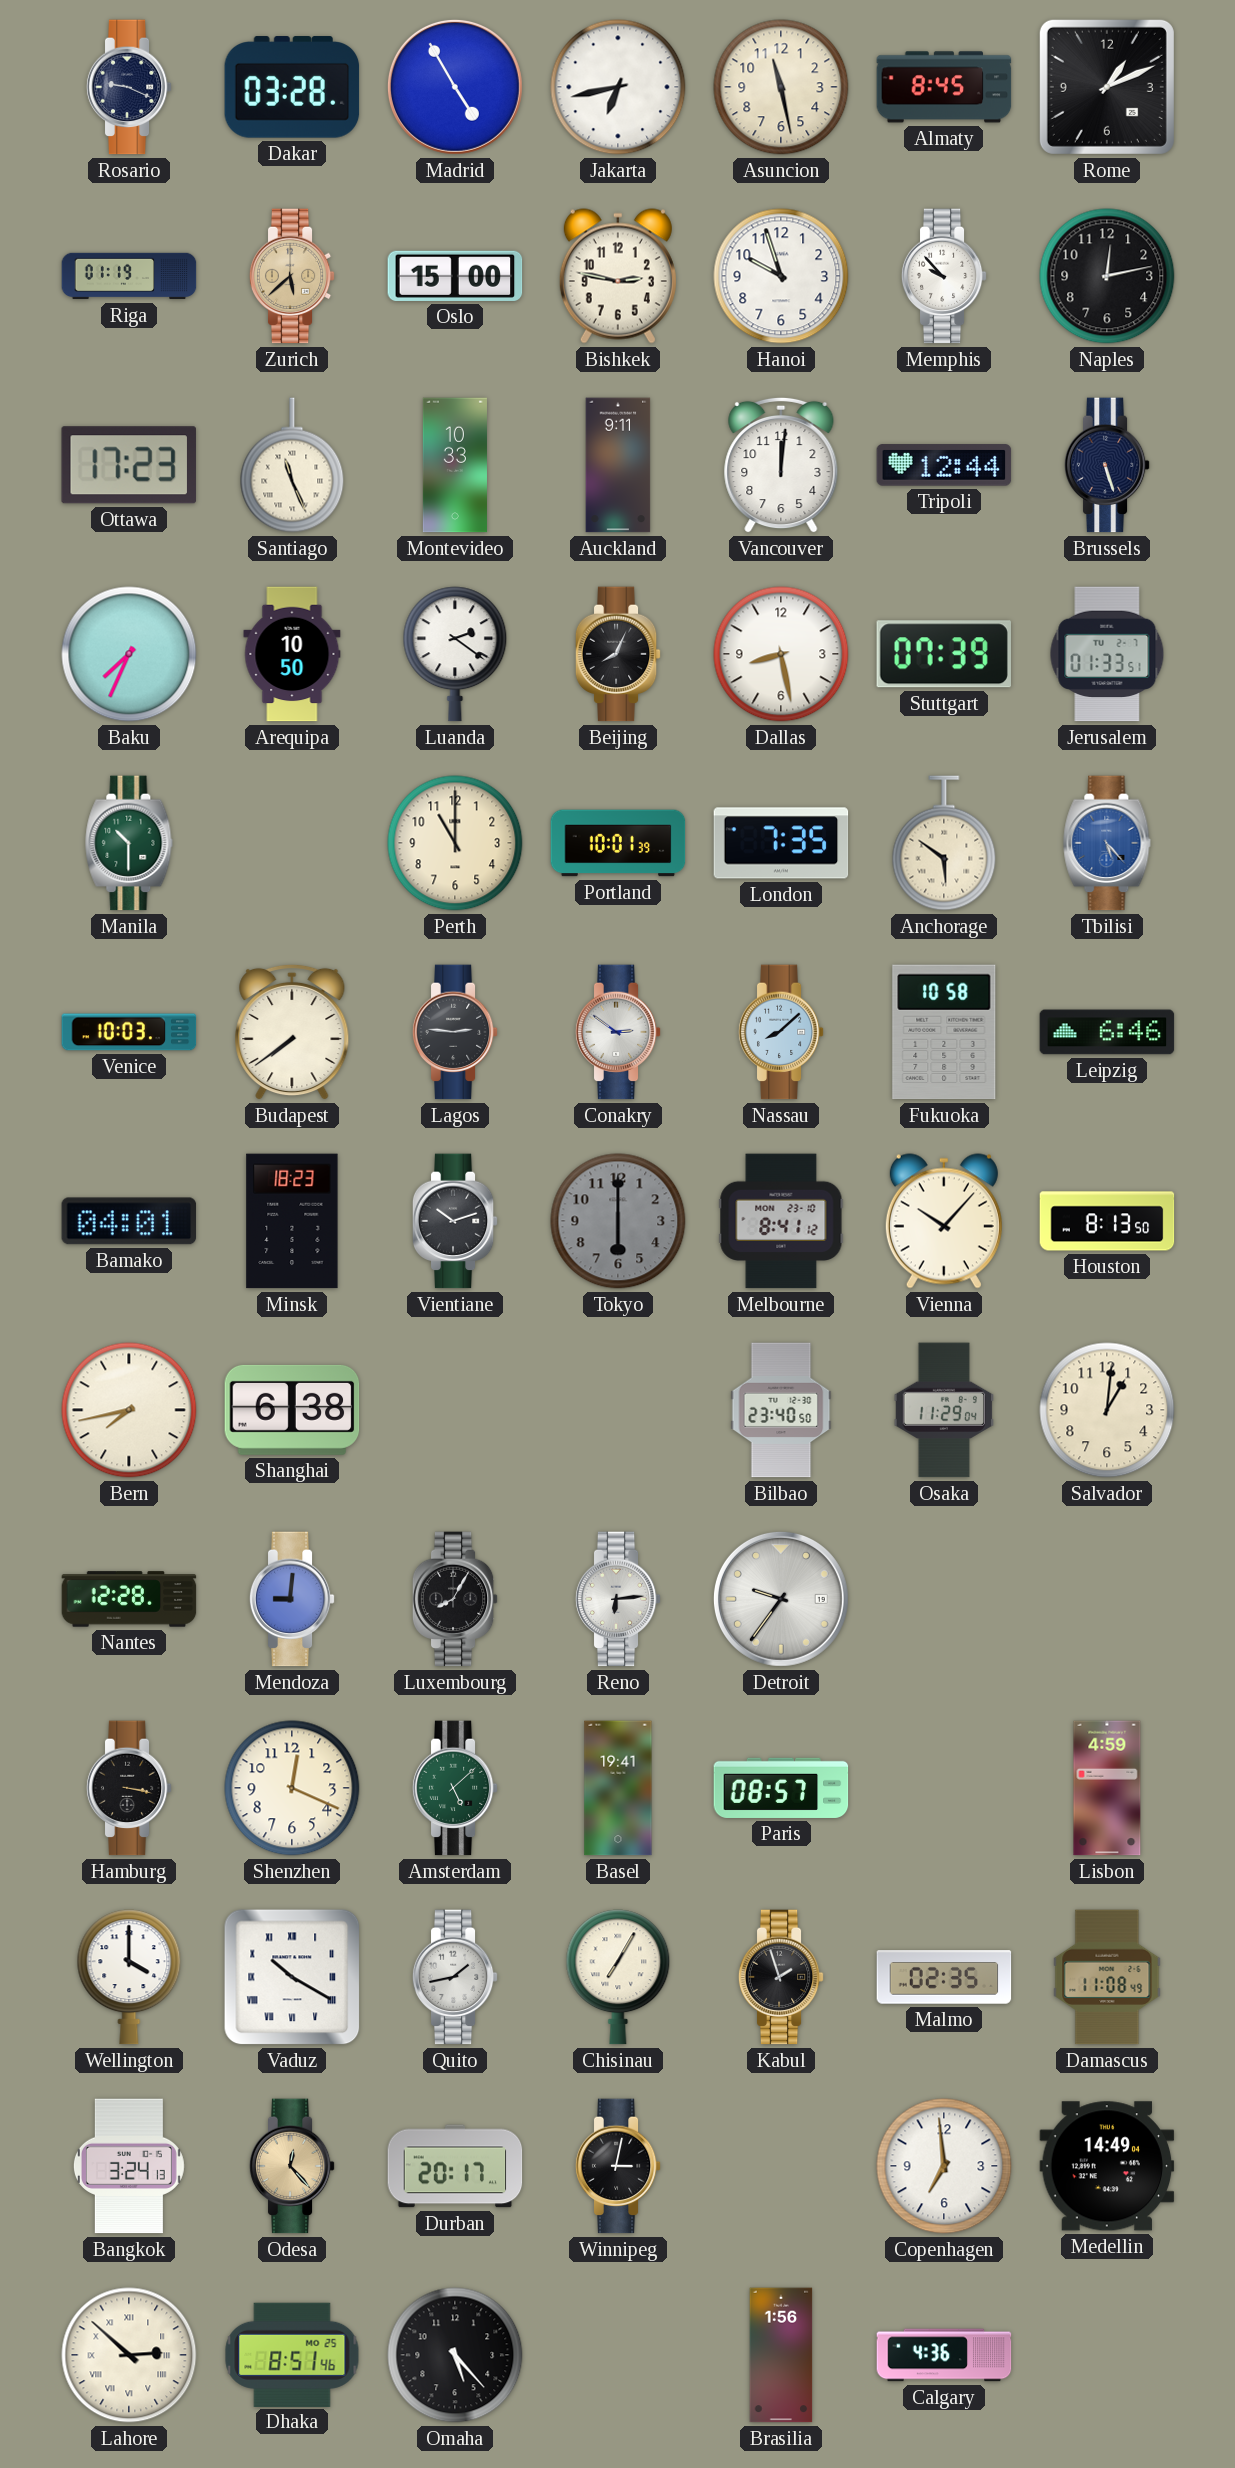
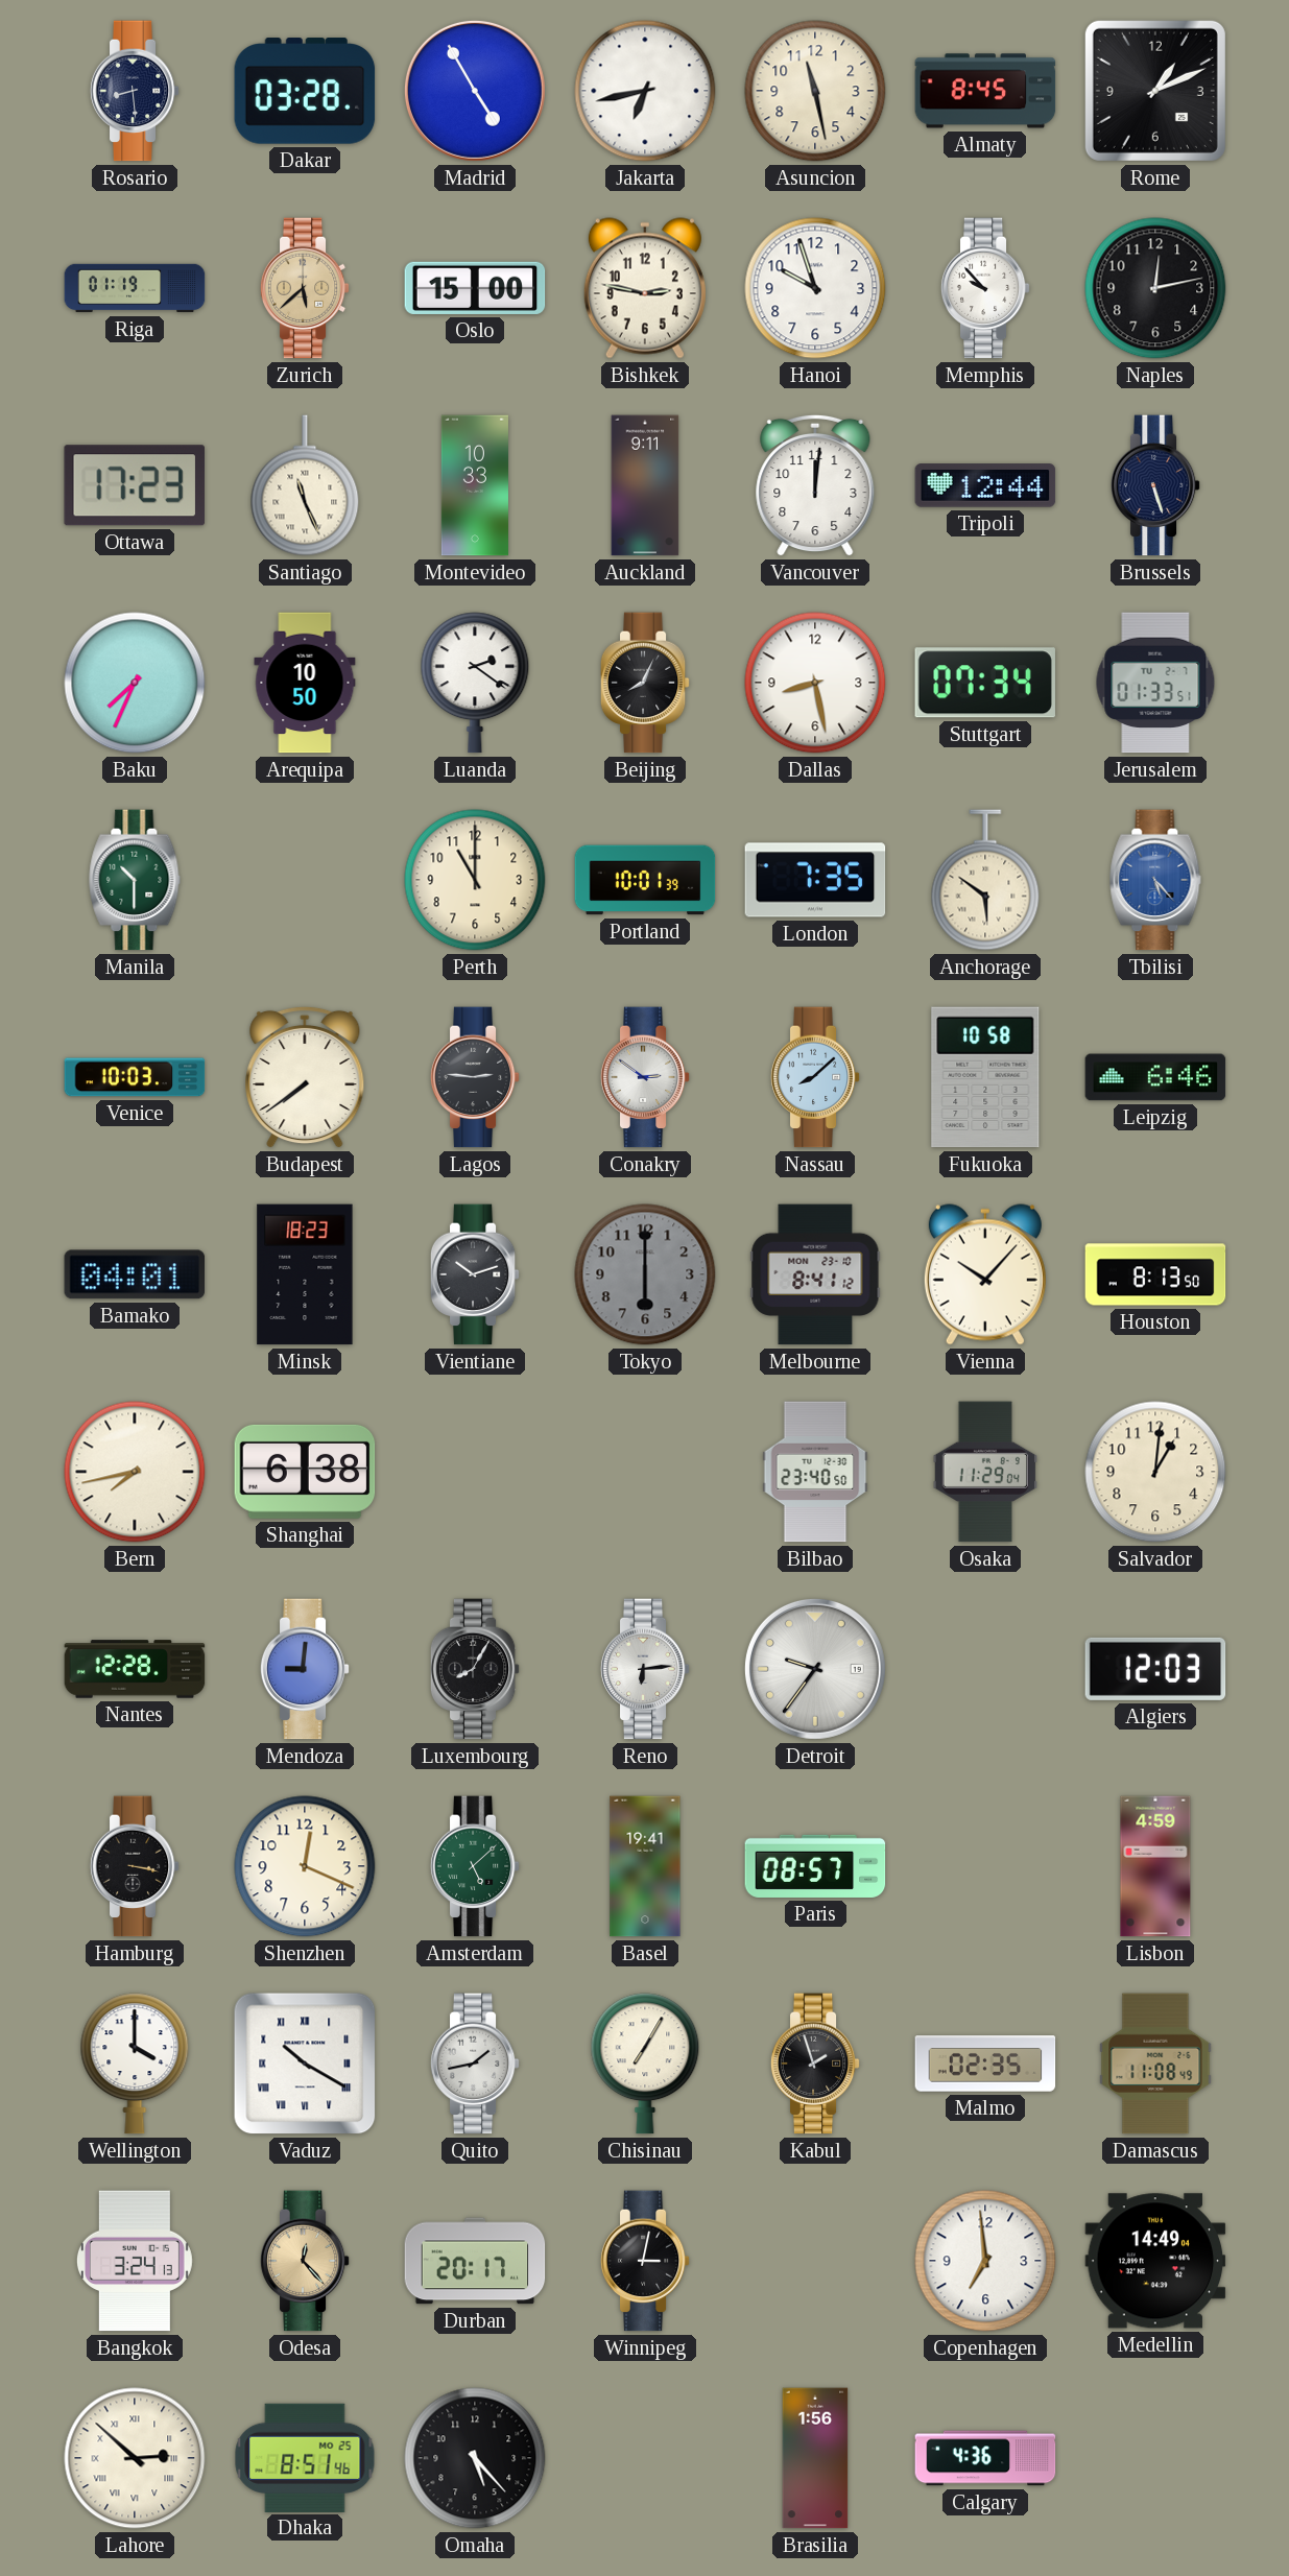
Rosario: 9:19 -> 8:29
Stuttgart: 07:39 -> 07:34
Algiers: none -> 12:03
